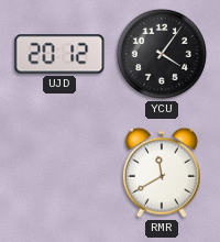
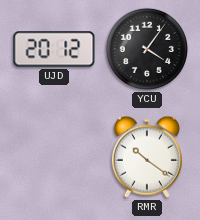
RMR: 11:40 -> 10:21
